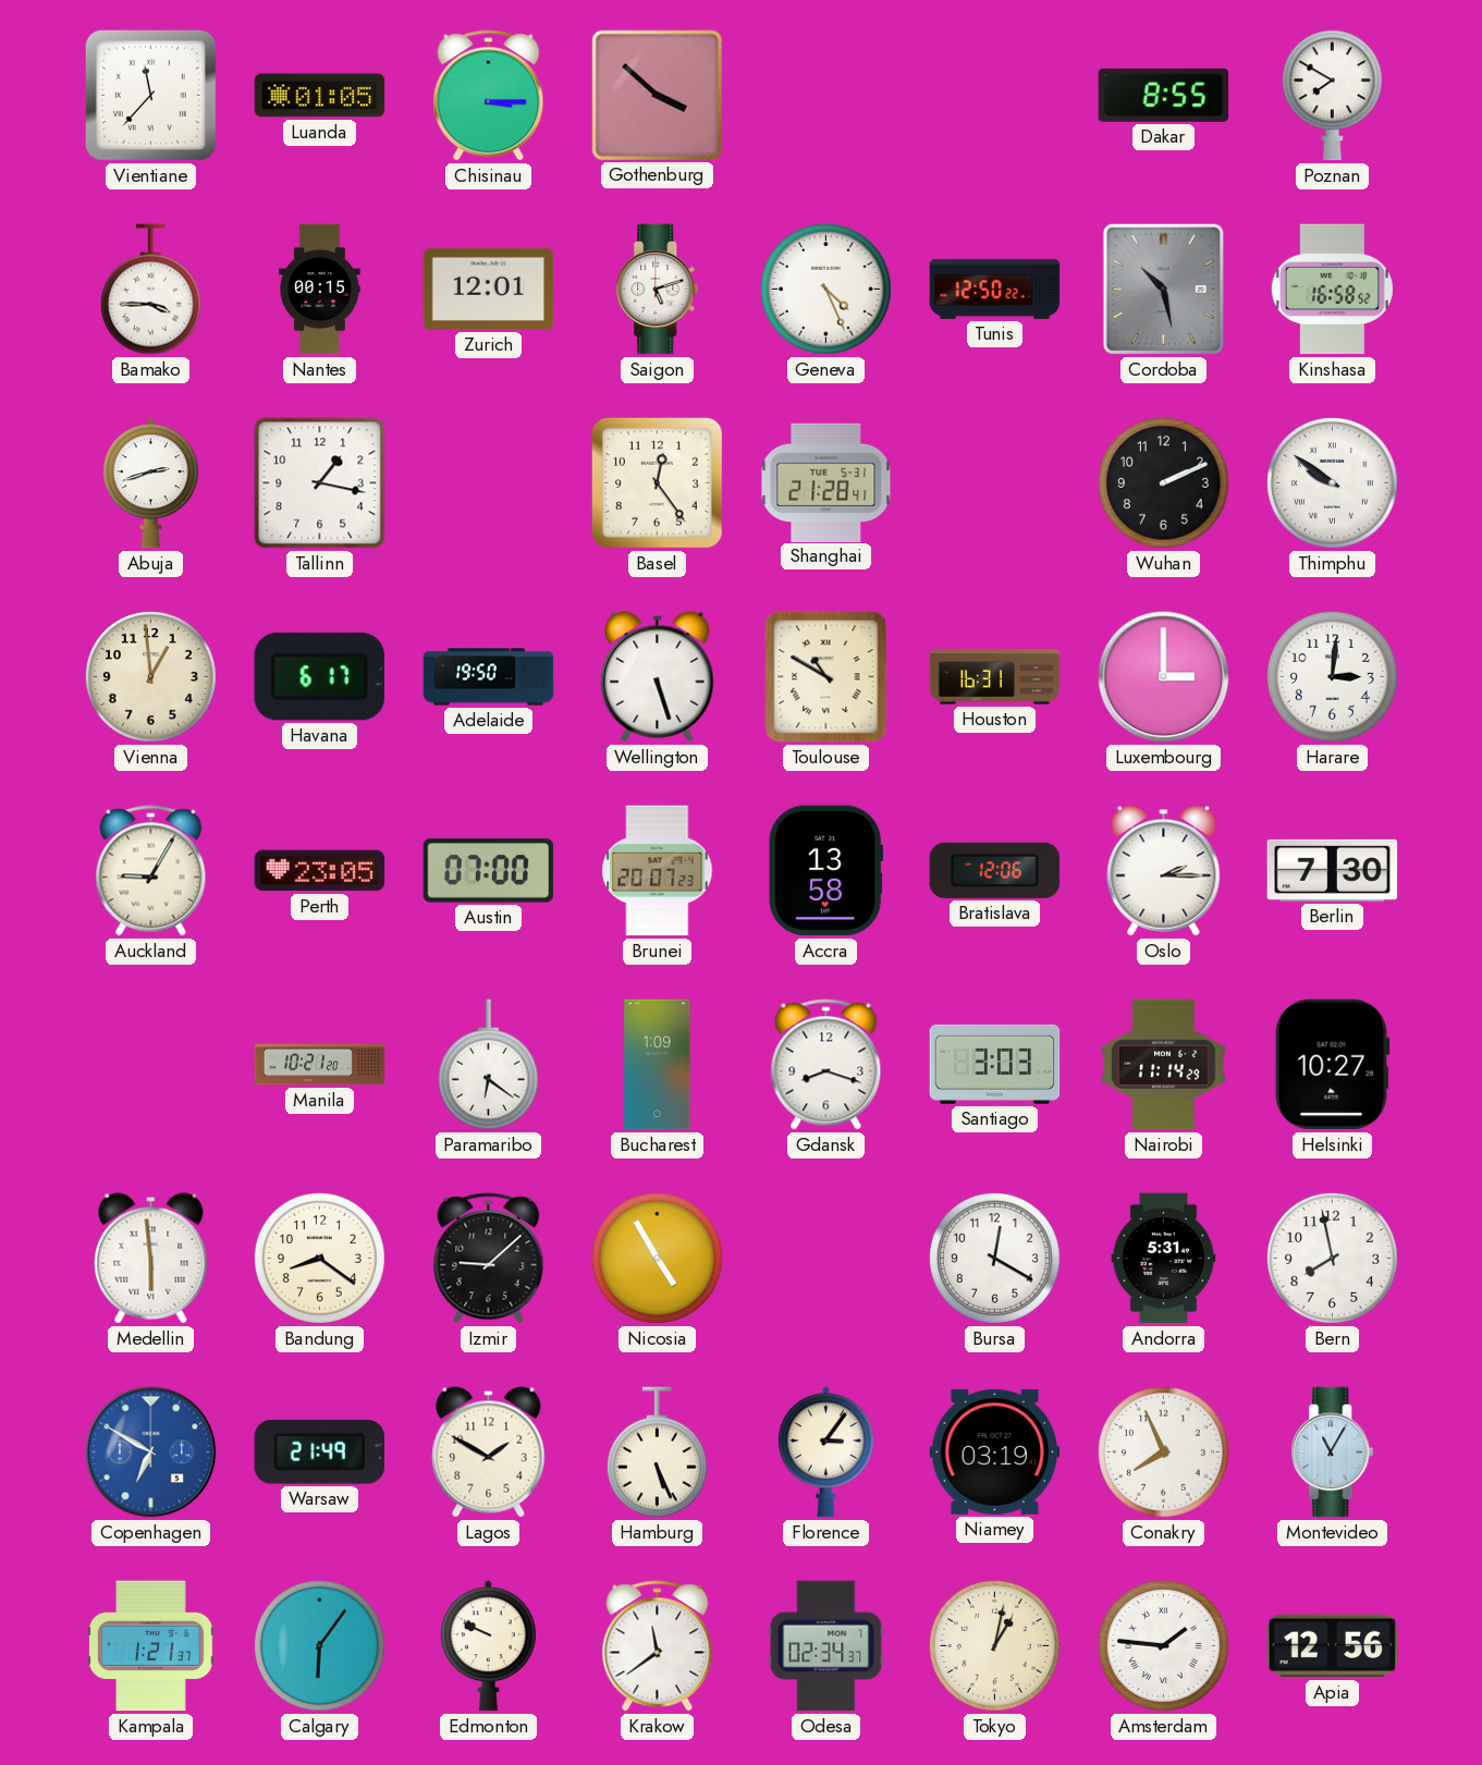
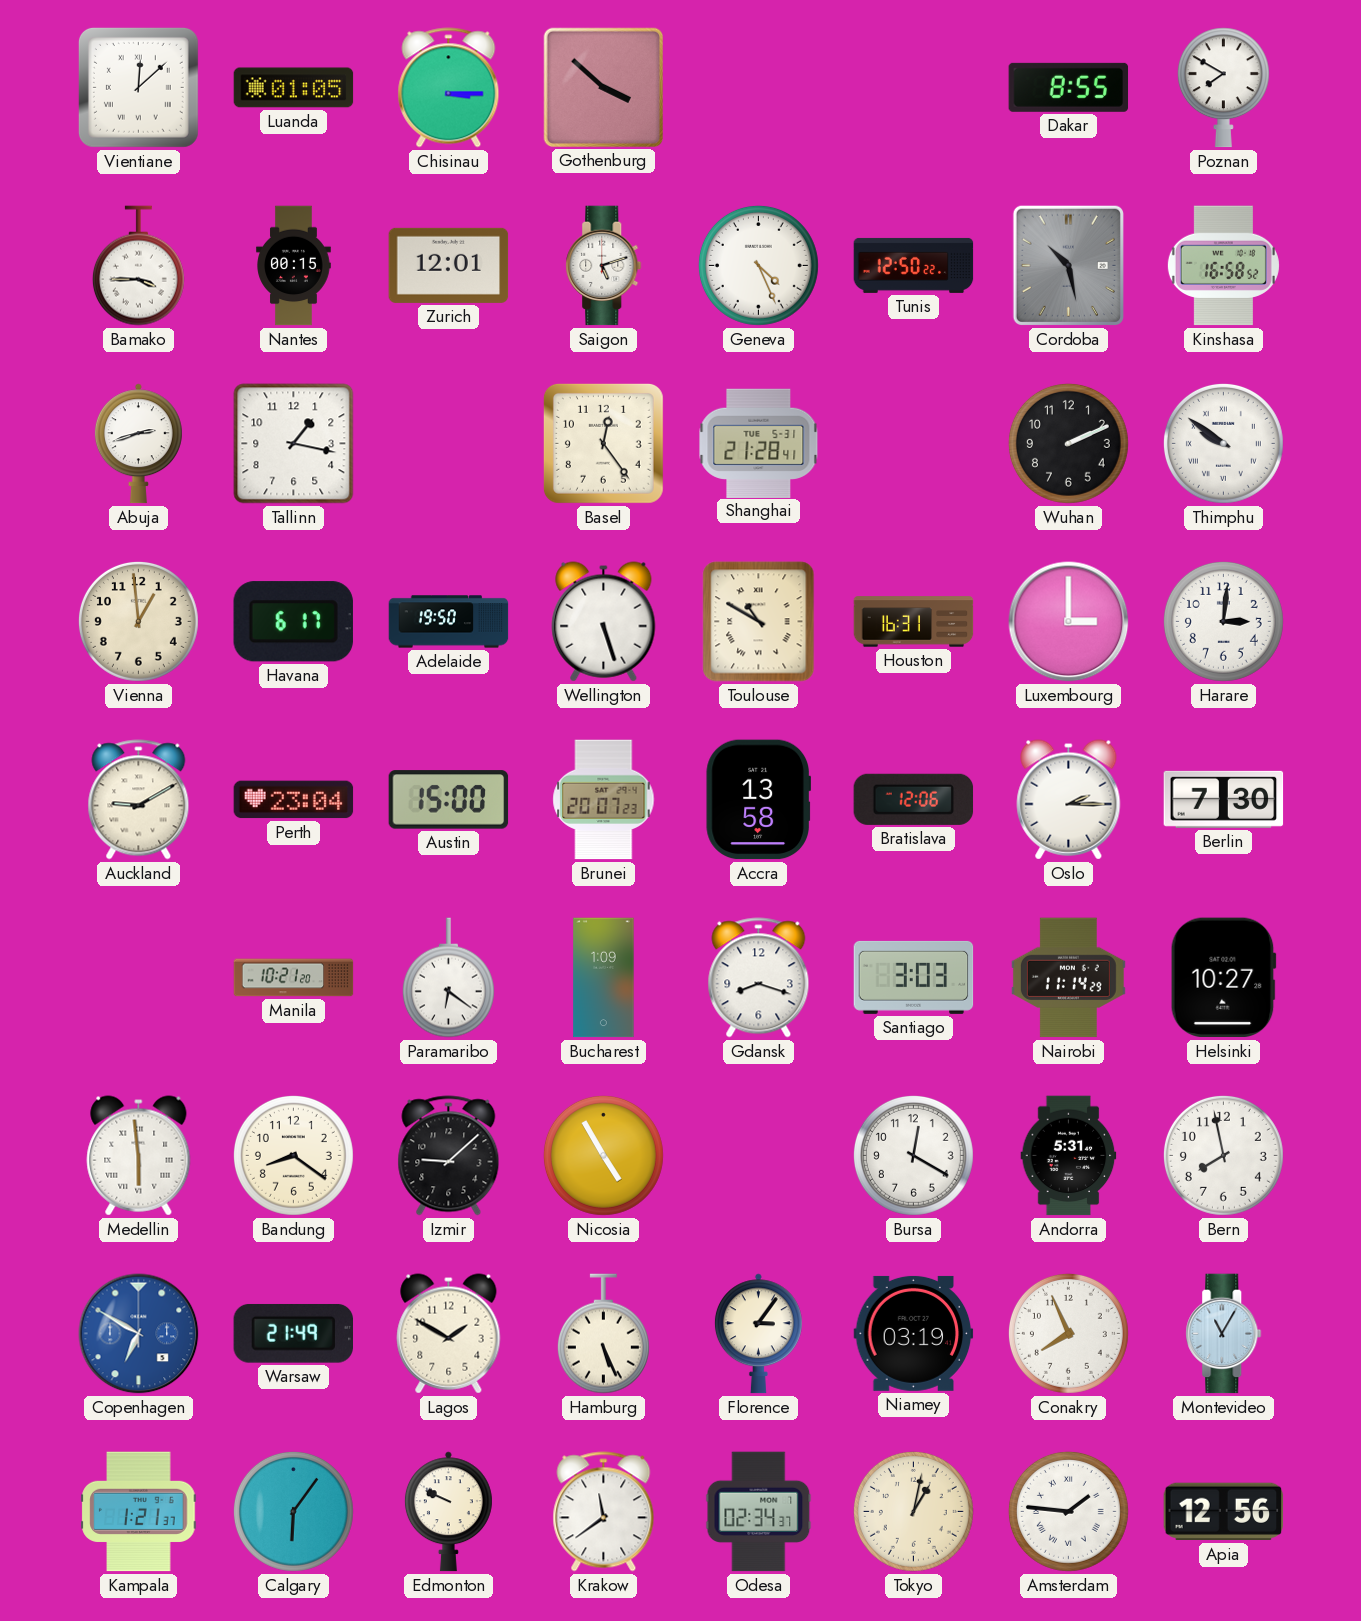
Vientiane: 11:37 -> 12:08
Auckland: 9:05 -> 9:10
Perth: 23:05 -> 23:04
Austin: 07:00 -> 15:00
